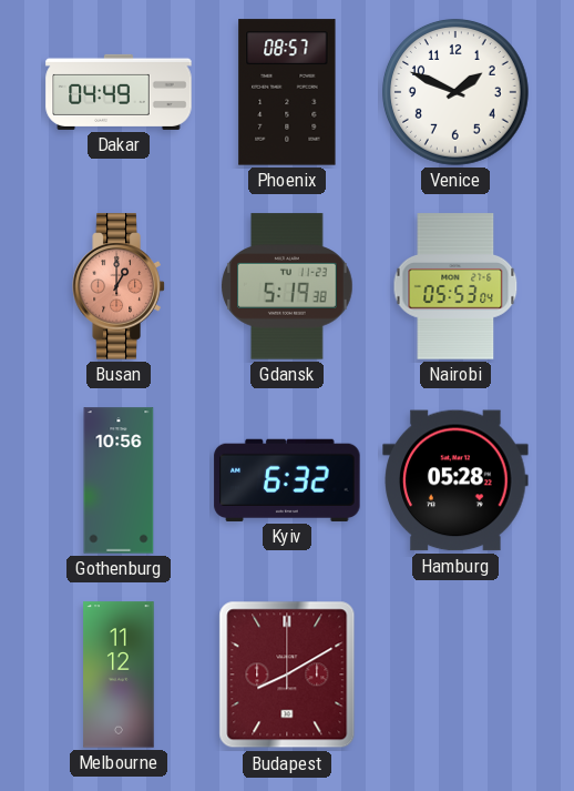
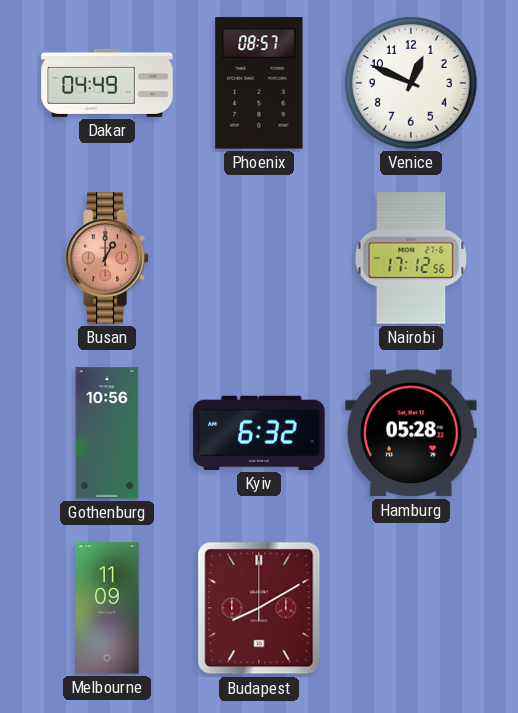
Venice: 1:49 -> 12:49
Gdansk: 5:19 -> none
Nairobi: 05:53 -> 17:12
Melbourne: 11:12 -> 11:09
